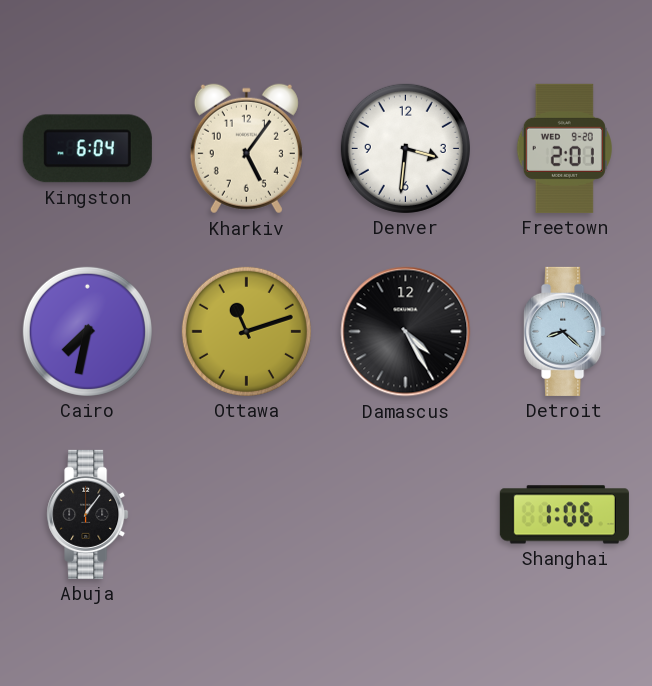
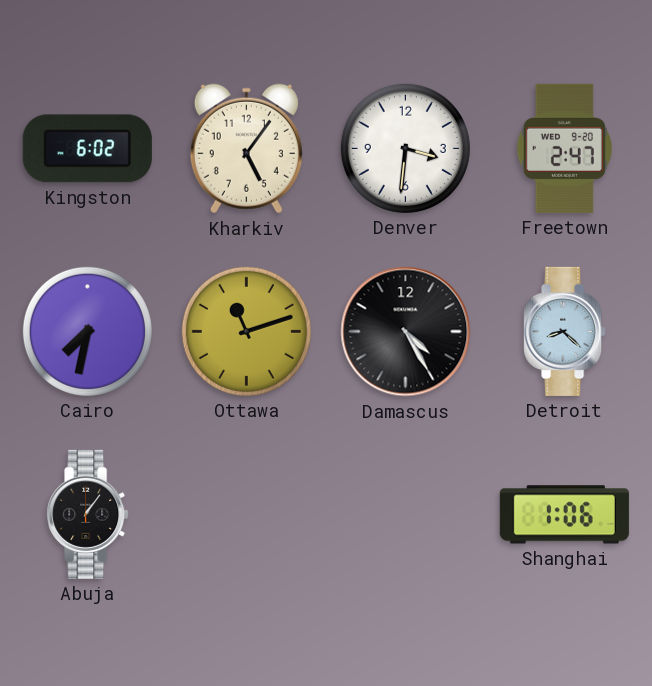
Kingston: 6:04 -> 6:02
Freetown: 2:01 -> 2:47
